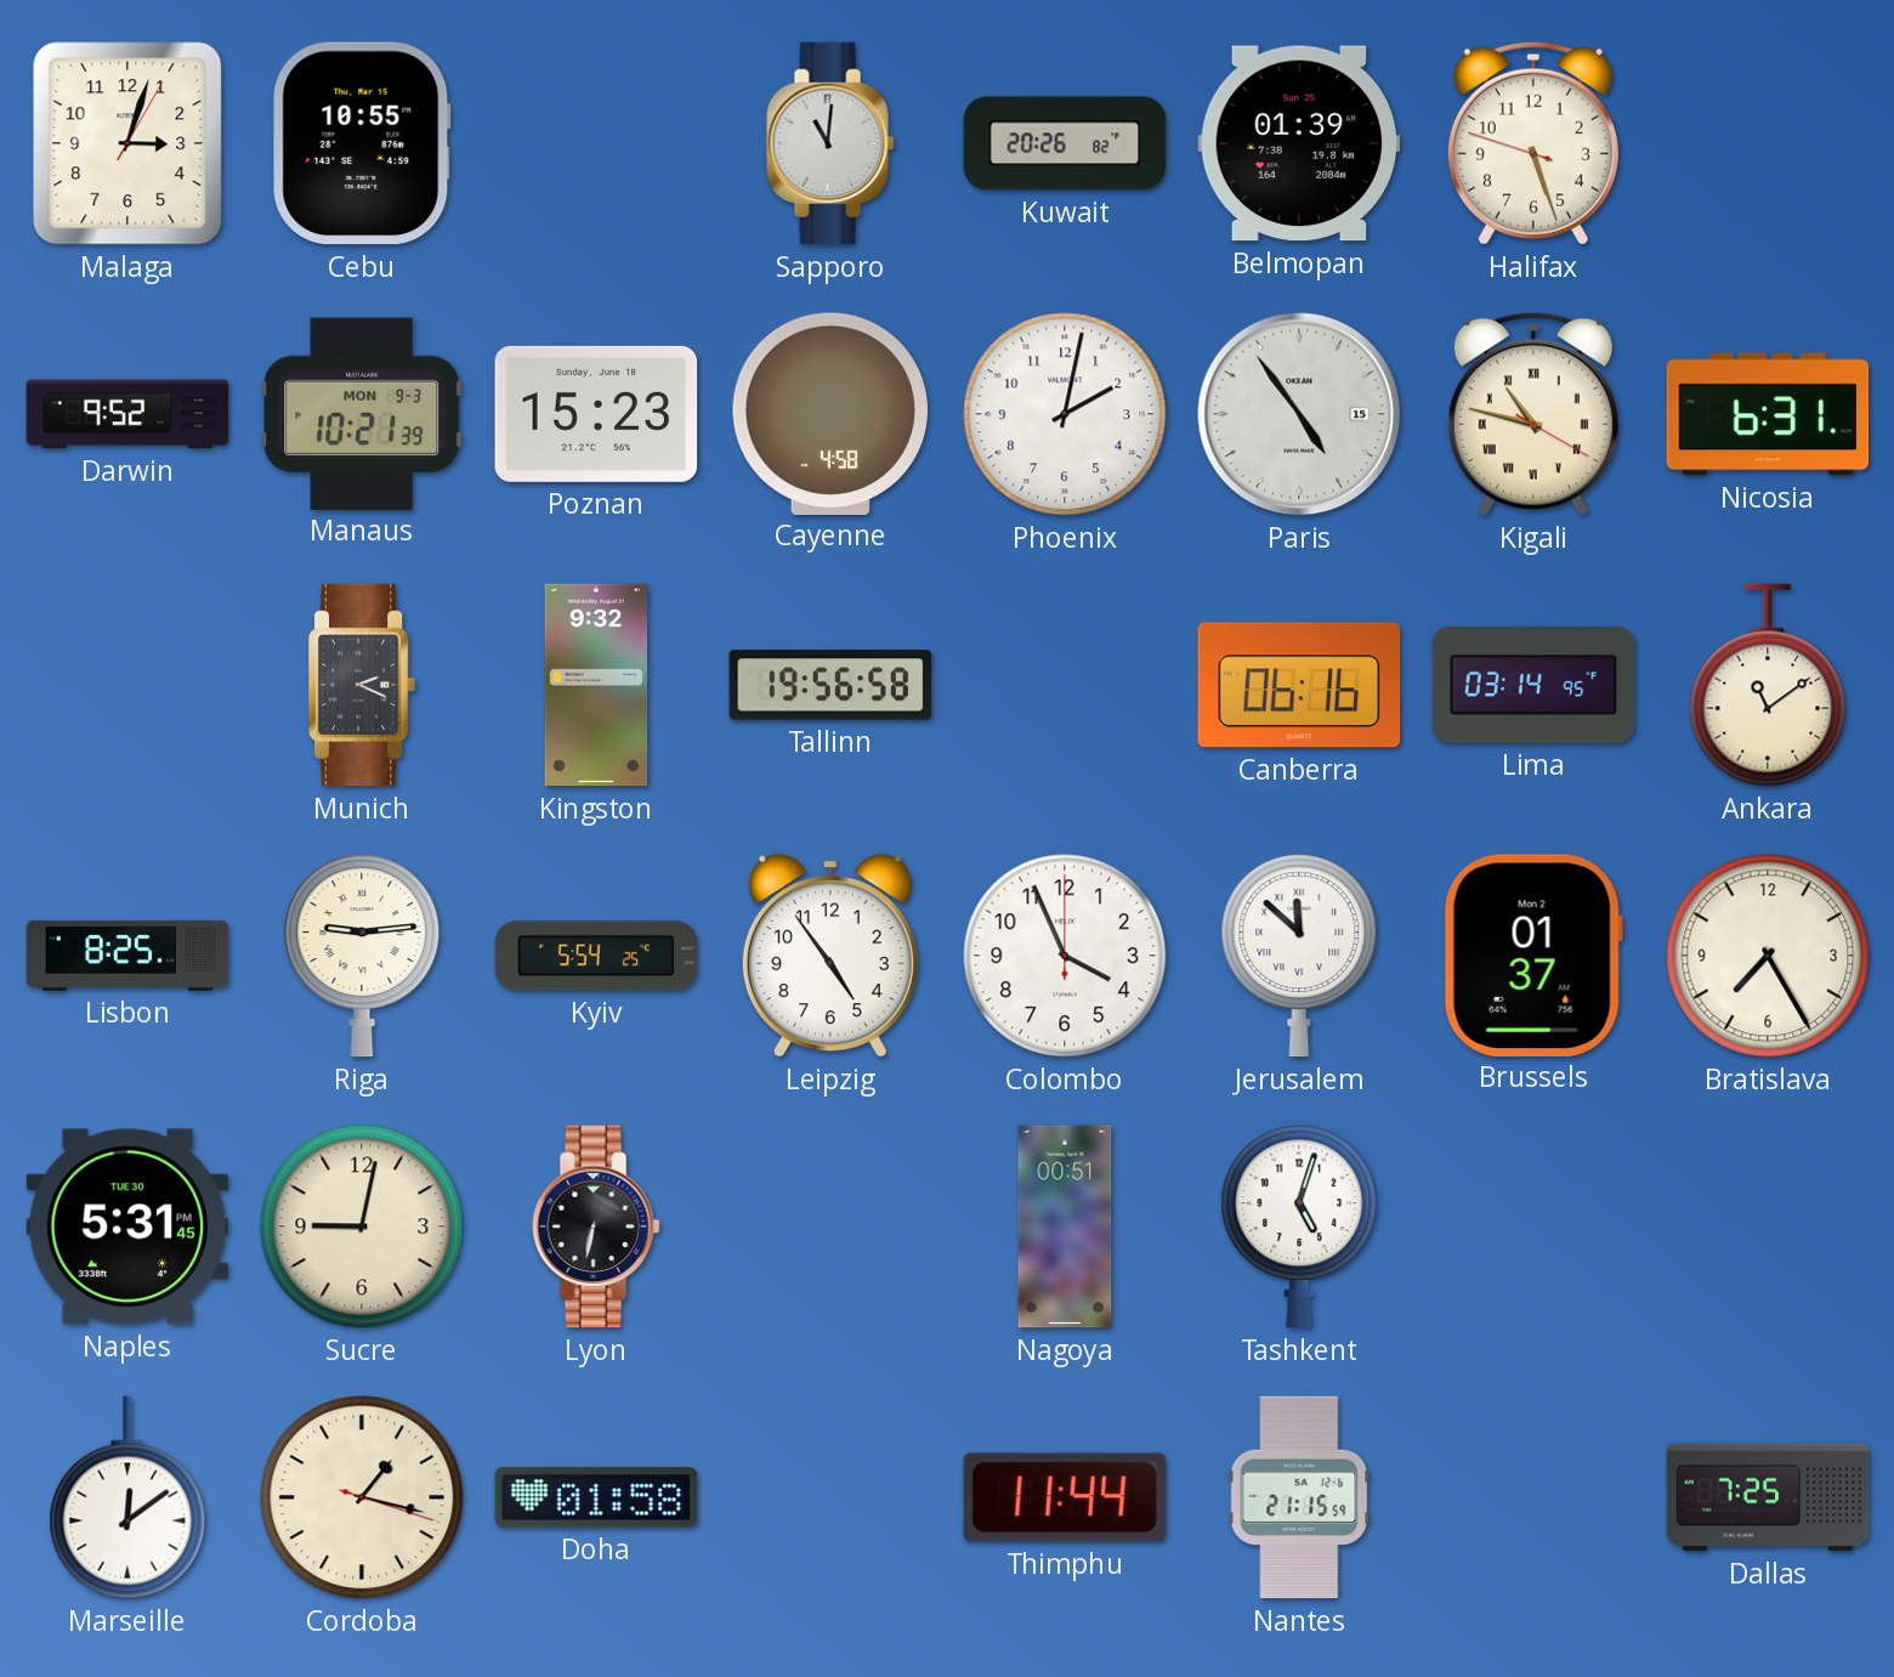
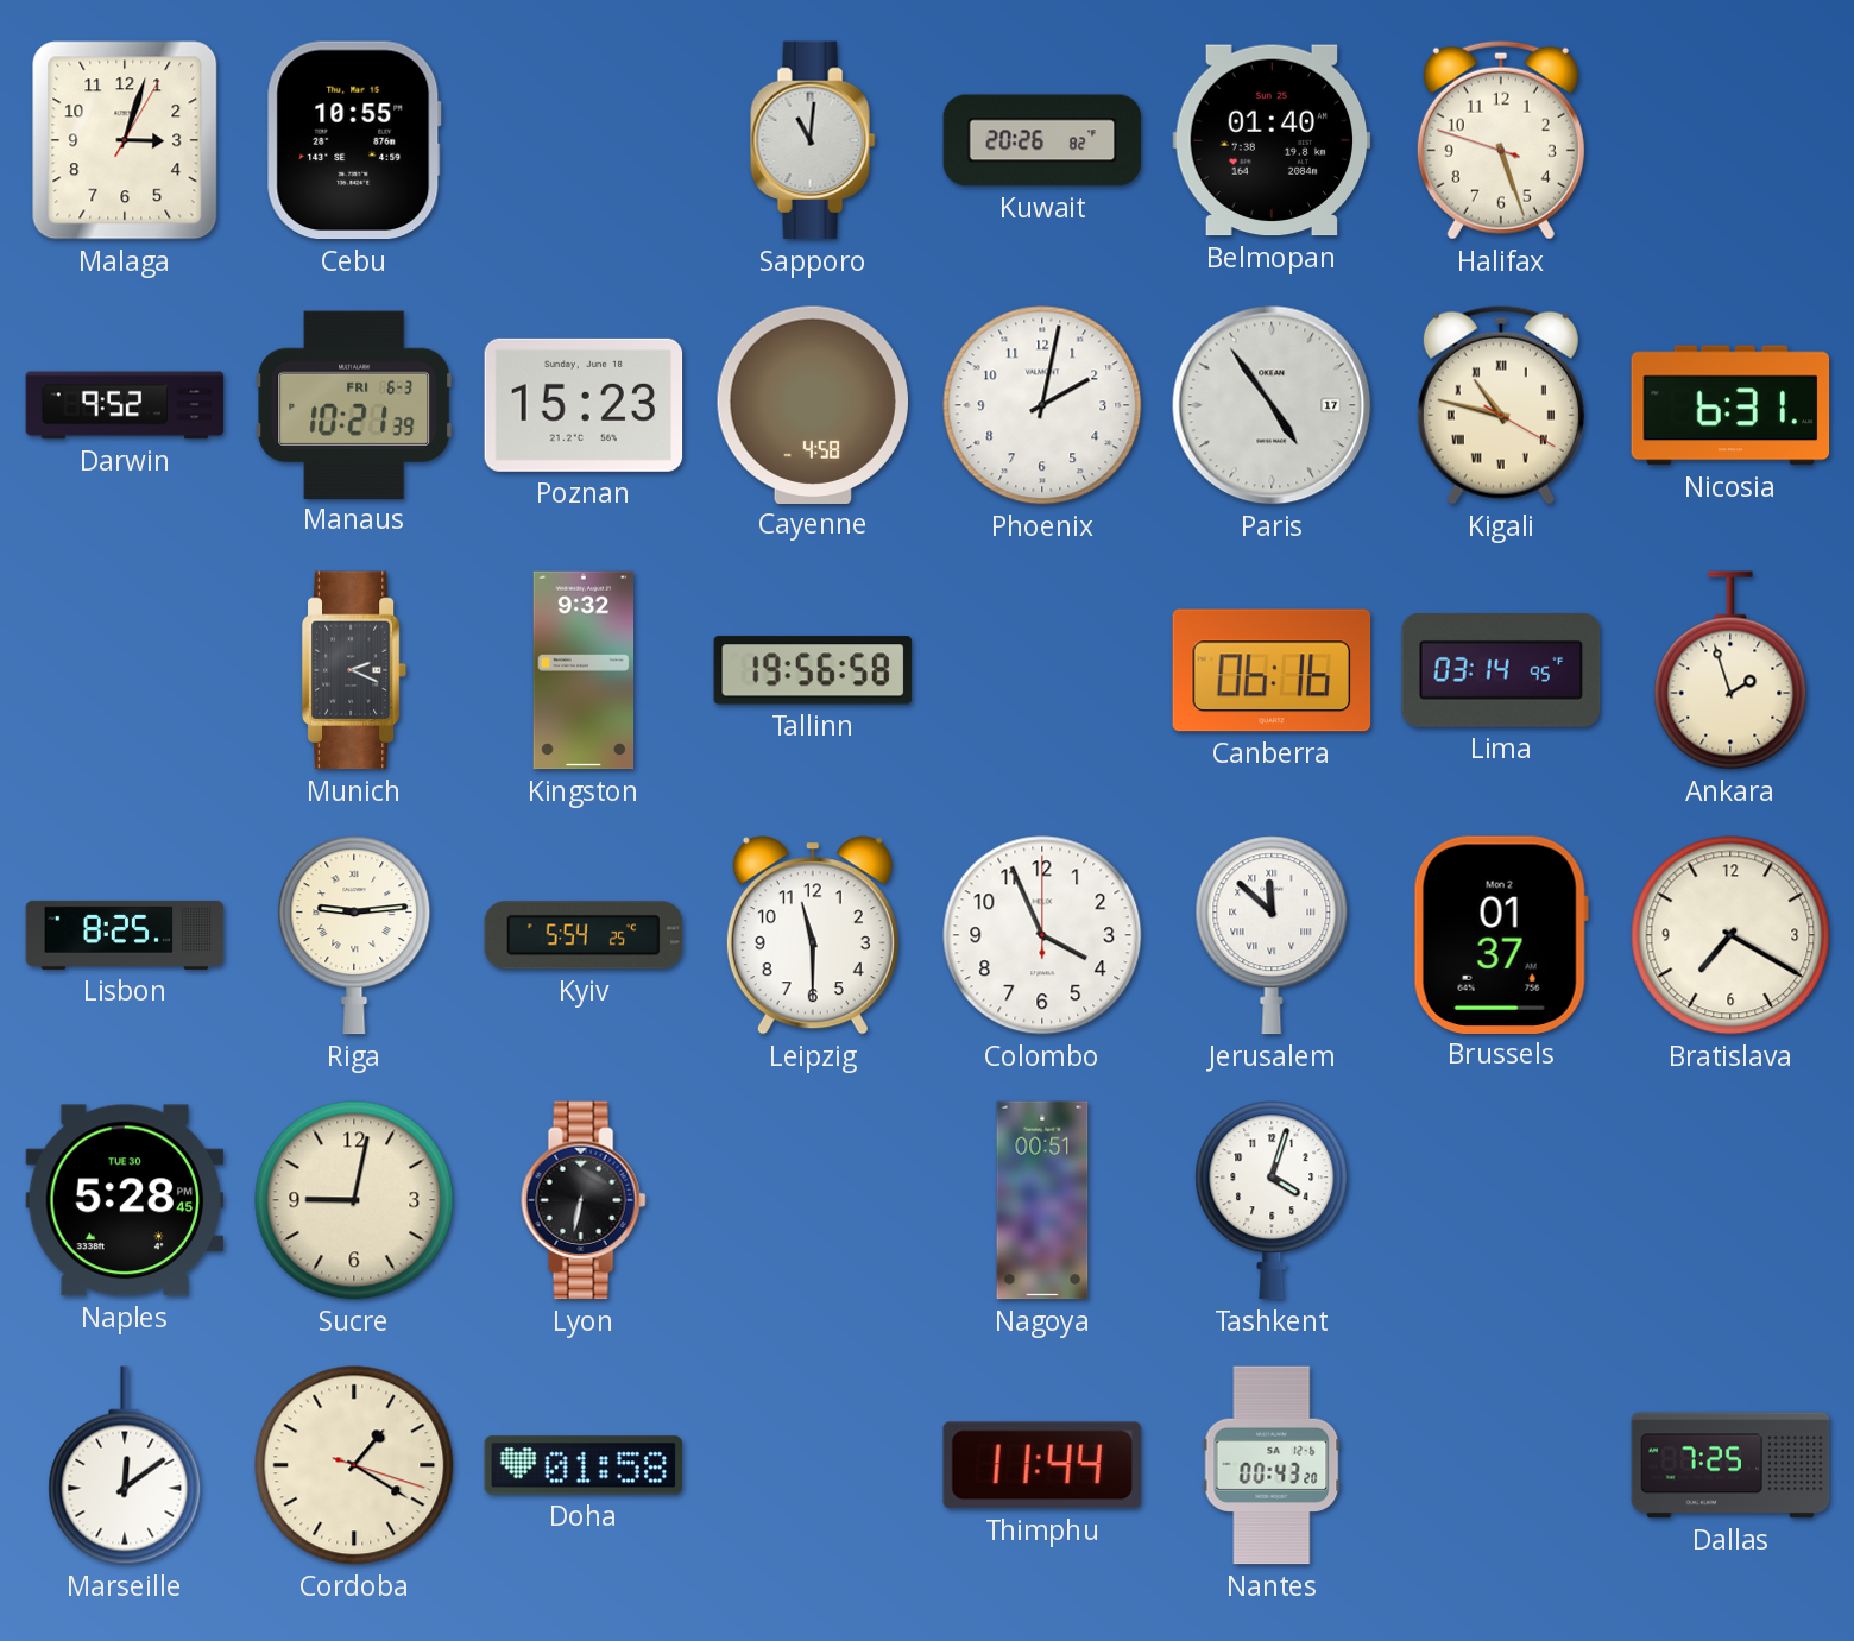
Belmopan: 01:39 -> 01:40
Manaus date: MON 9-3 -> FRI 6-3
Paris date: 15 -> 17
Ankara: 11:09 -> 1:57
Leipzig: 4:54 -> 11:30
Bratislava: 7:25 -> 7:20
Naples: 5:31 -> 5:28
Tashkent: 5:03 -> 4:03
Cordoba: 1:17 -> 1:20
Nantes: 21:15 -> 00:43
